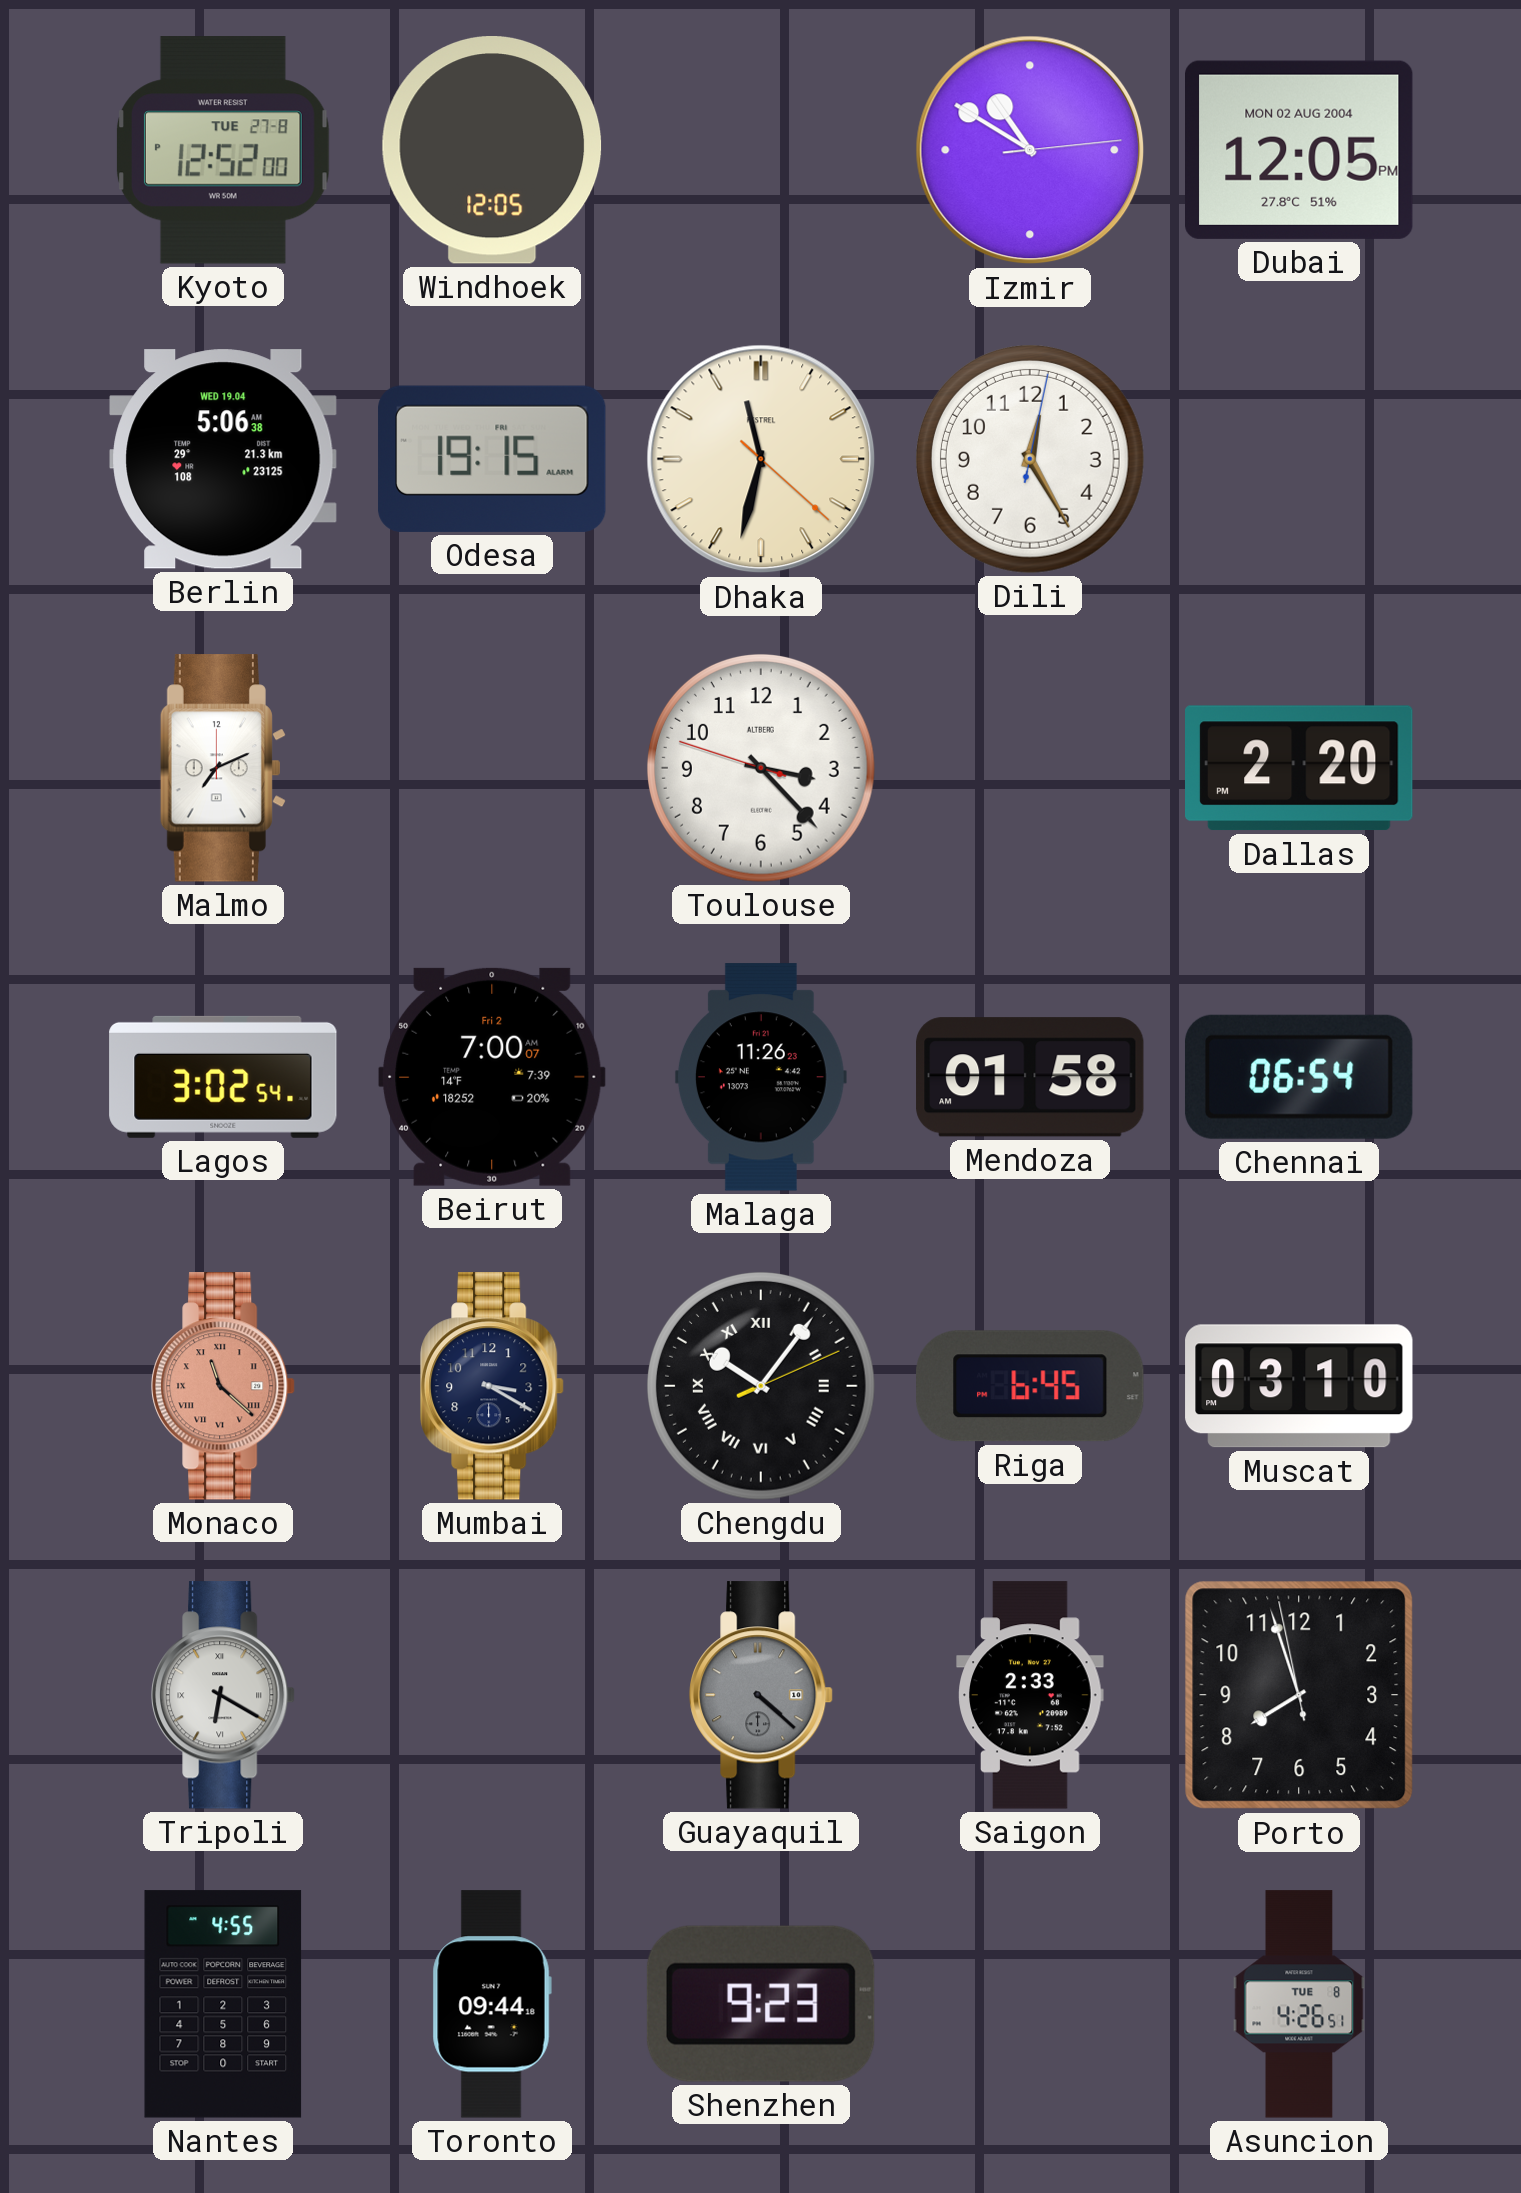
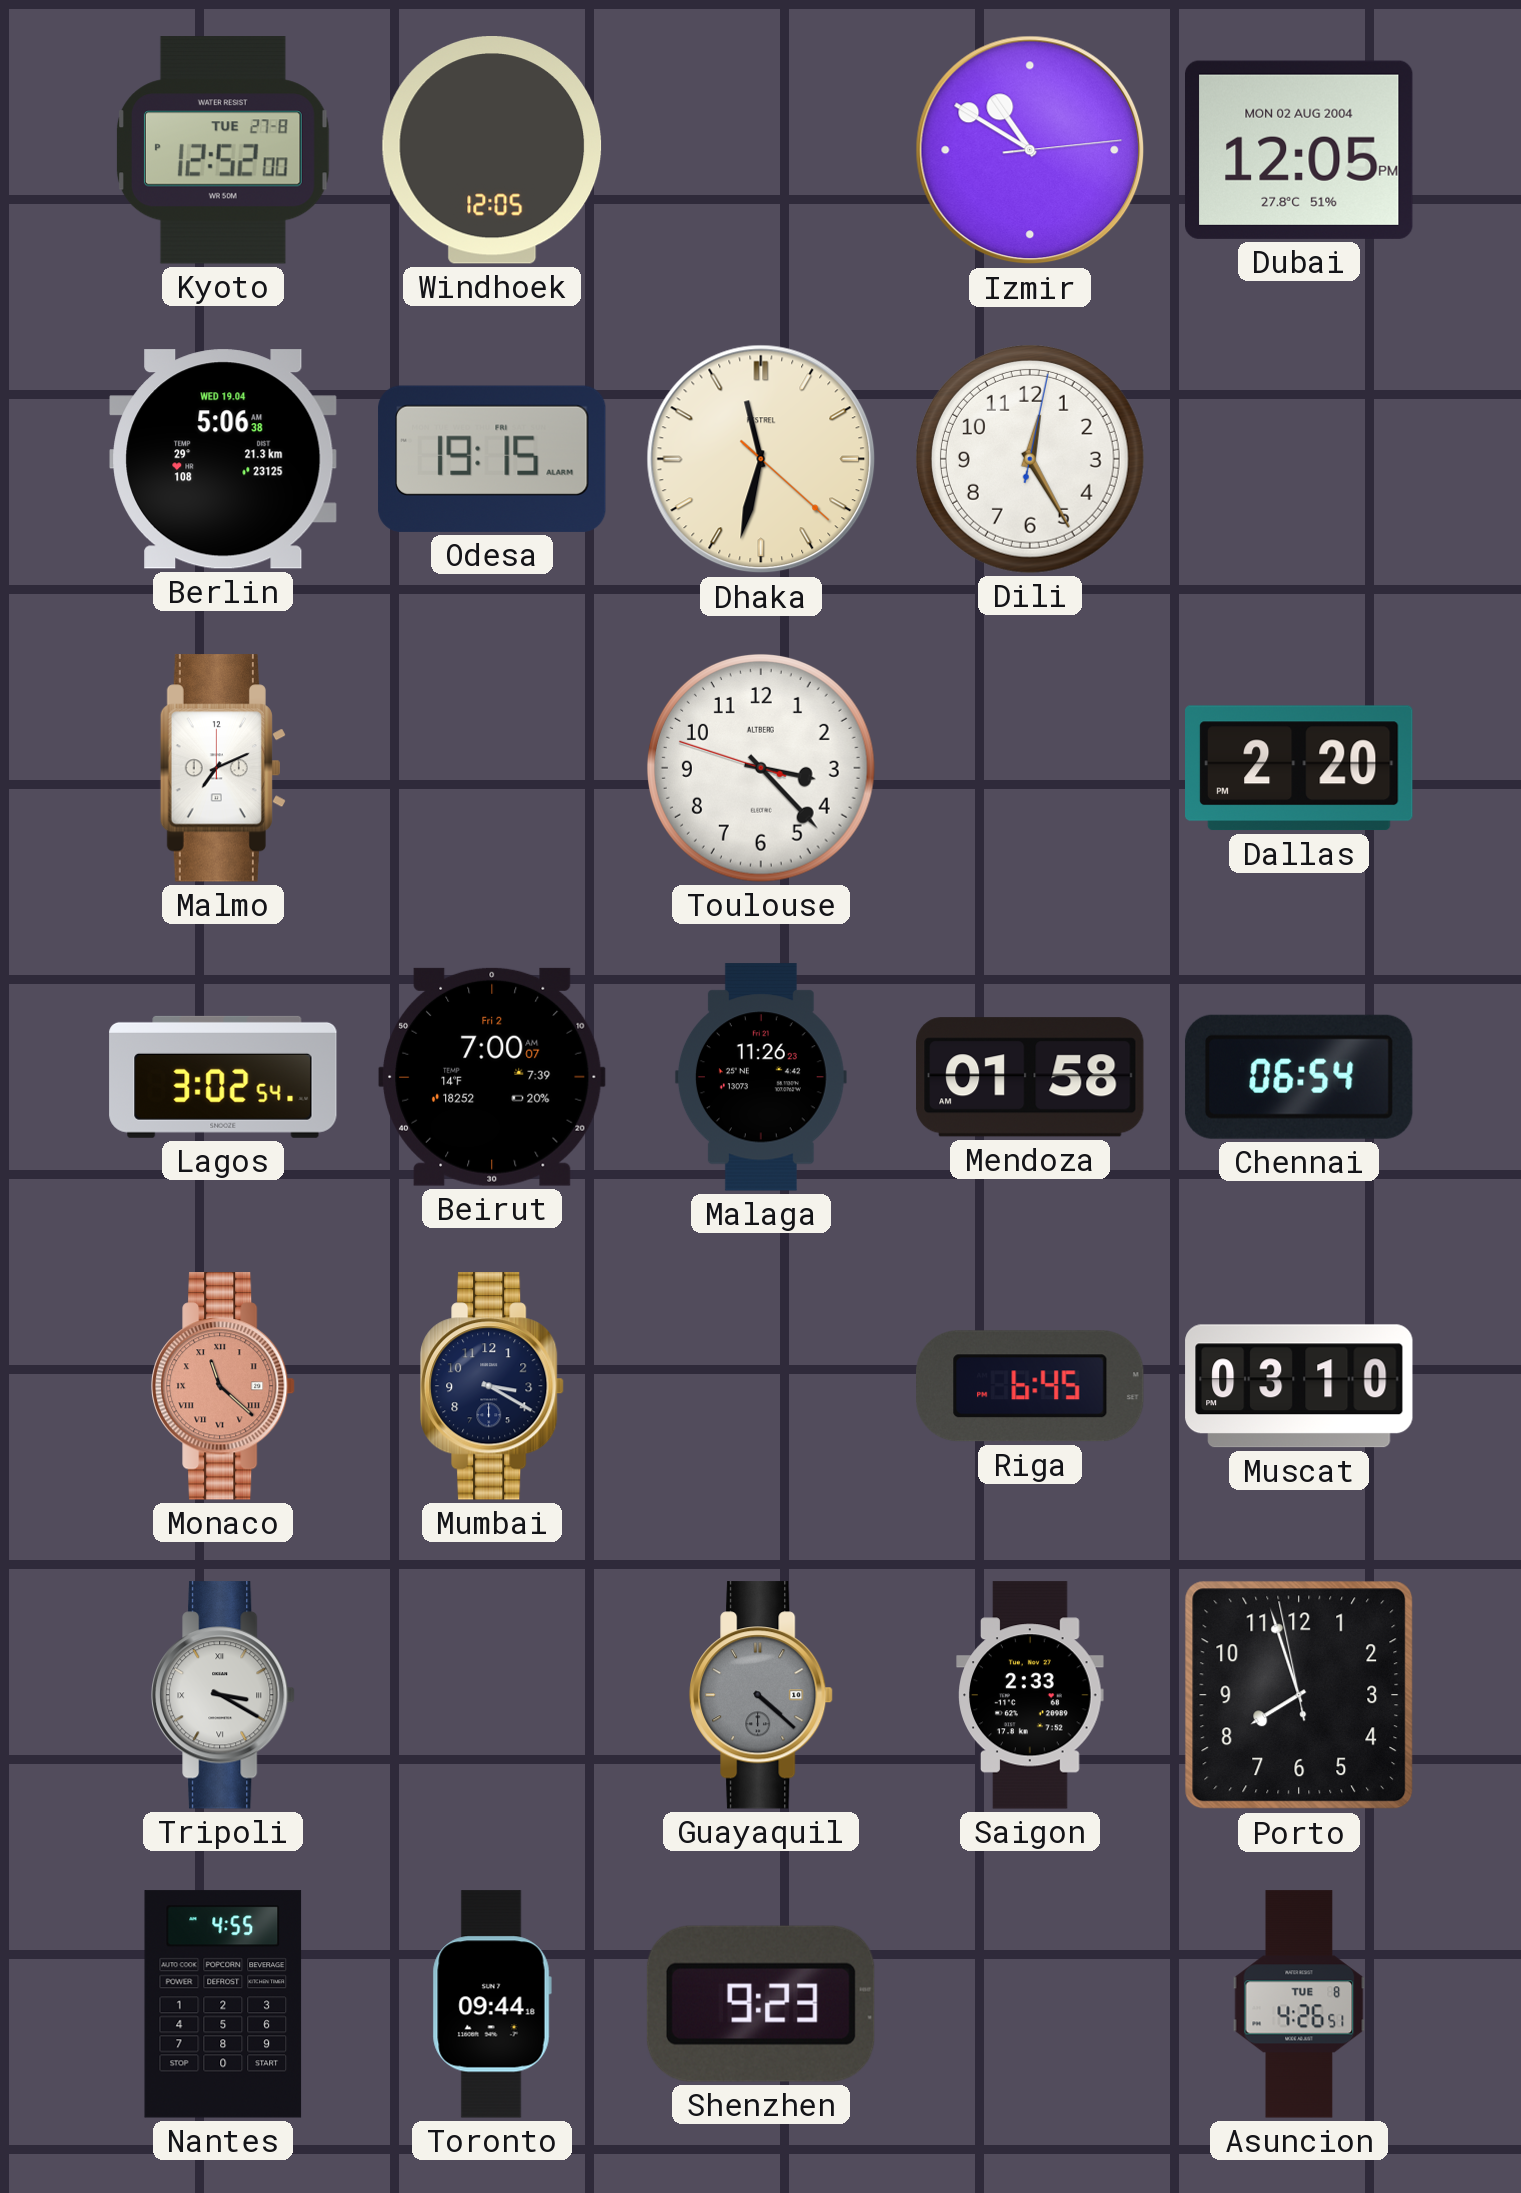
Chengdu: 10:06 -> none
Tripoli: 6:20 -> 3:20
